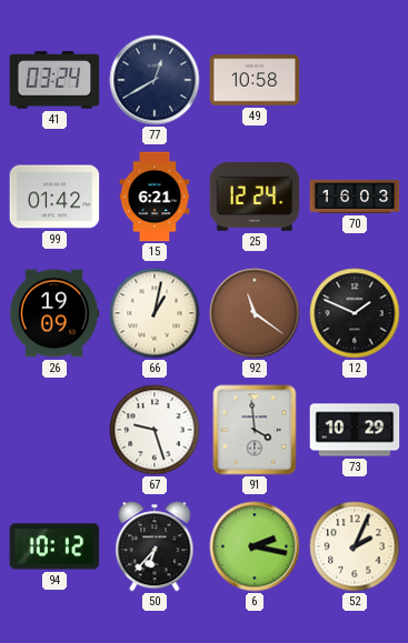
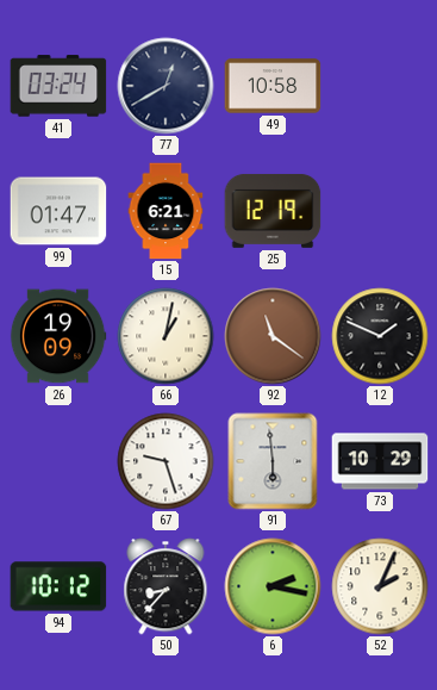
99: 01:42 -> 01:47
25: 12:24 -> 12:19
70: 16:03 -> none
91: 3:59 -> 5:59
50: 6:37 -> 8:37
